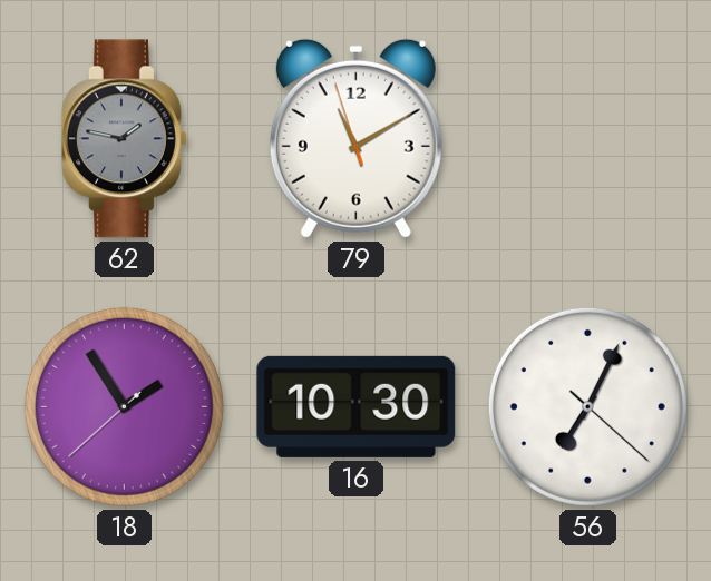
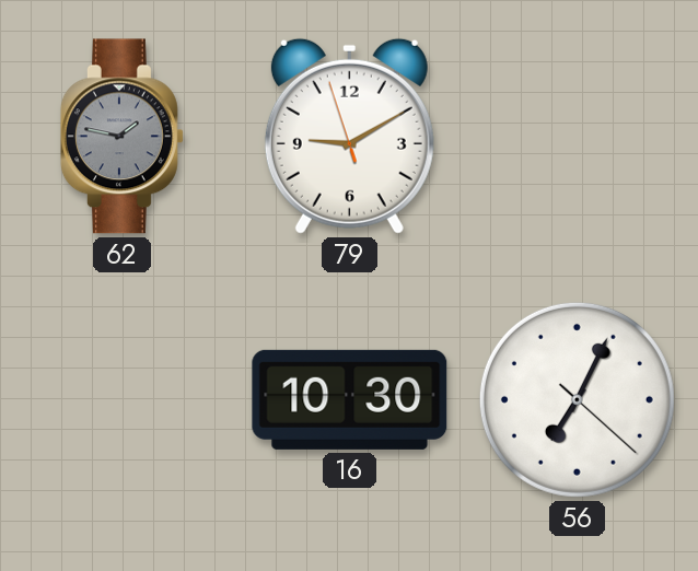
79: 11:09 -> 9:09
18: 1:54 -> none
